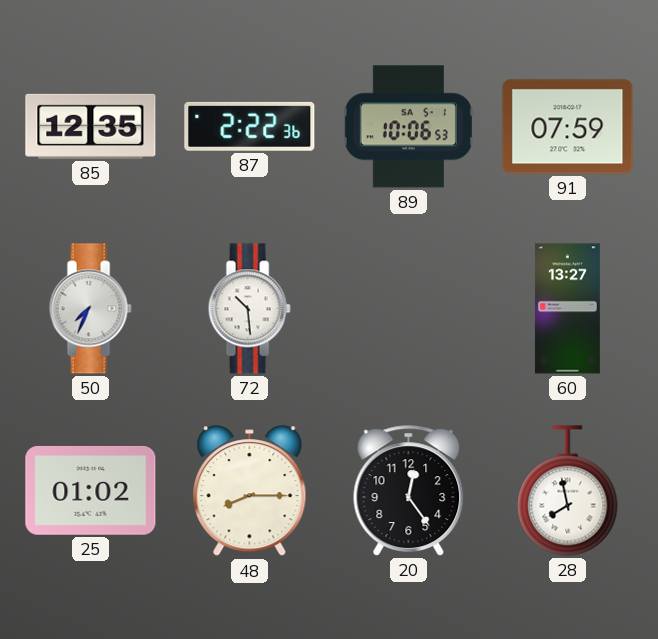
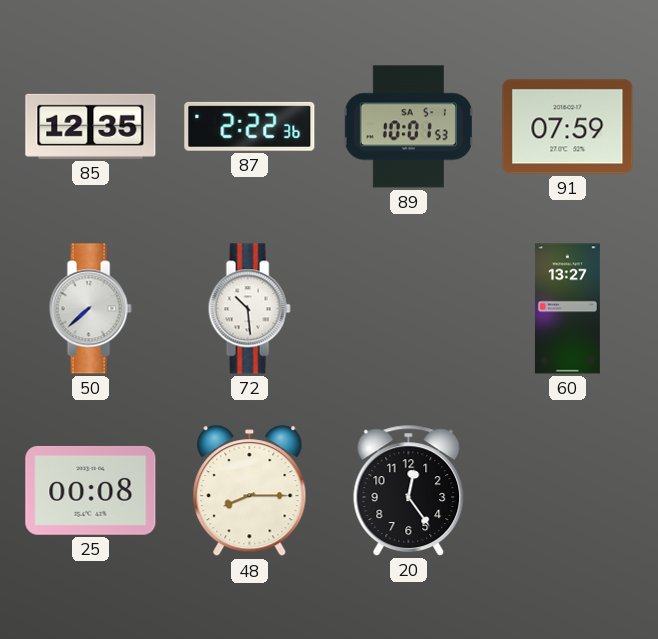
89: 10:06 -> 10:01
50: 7:34 -> 7:38
25: 01:02 -> 00:08
28: 7:58 -> none
